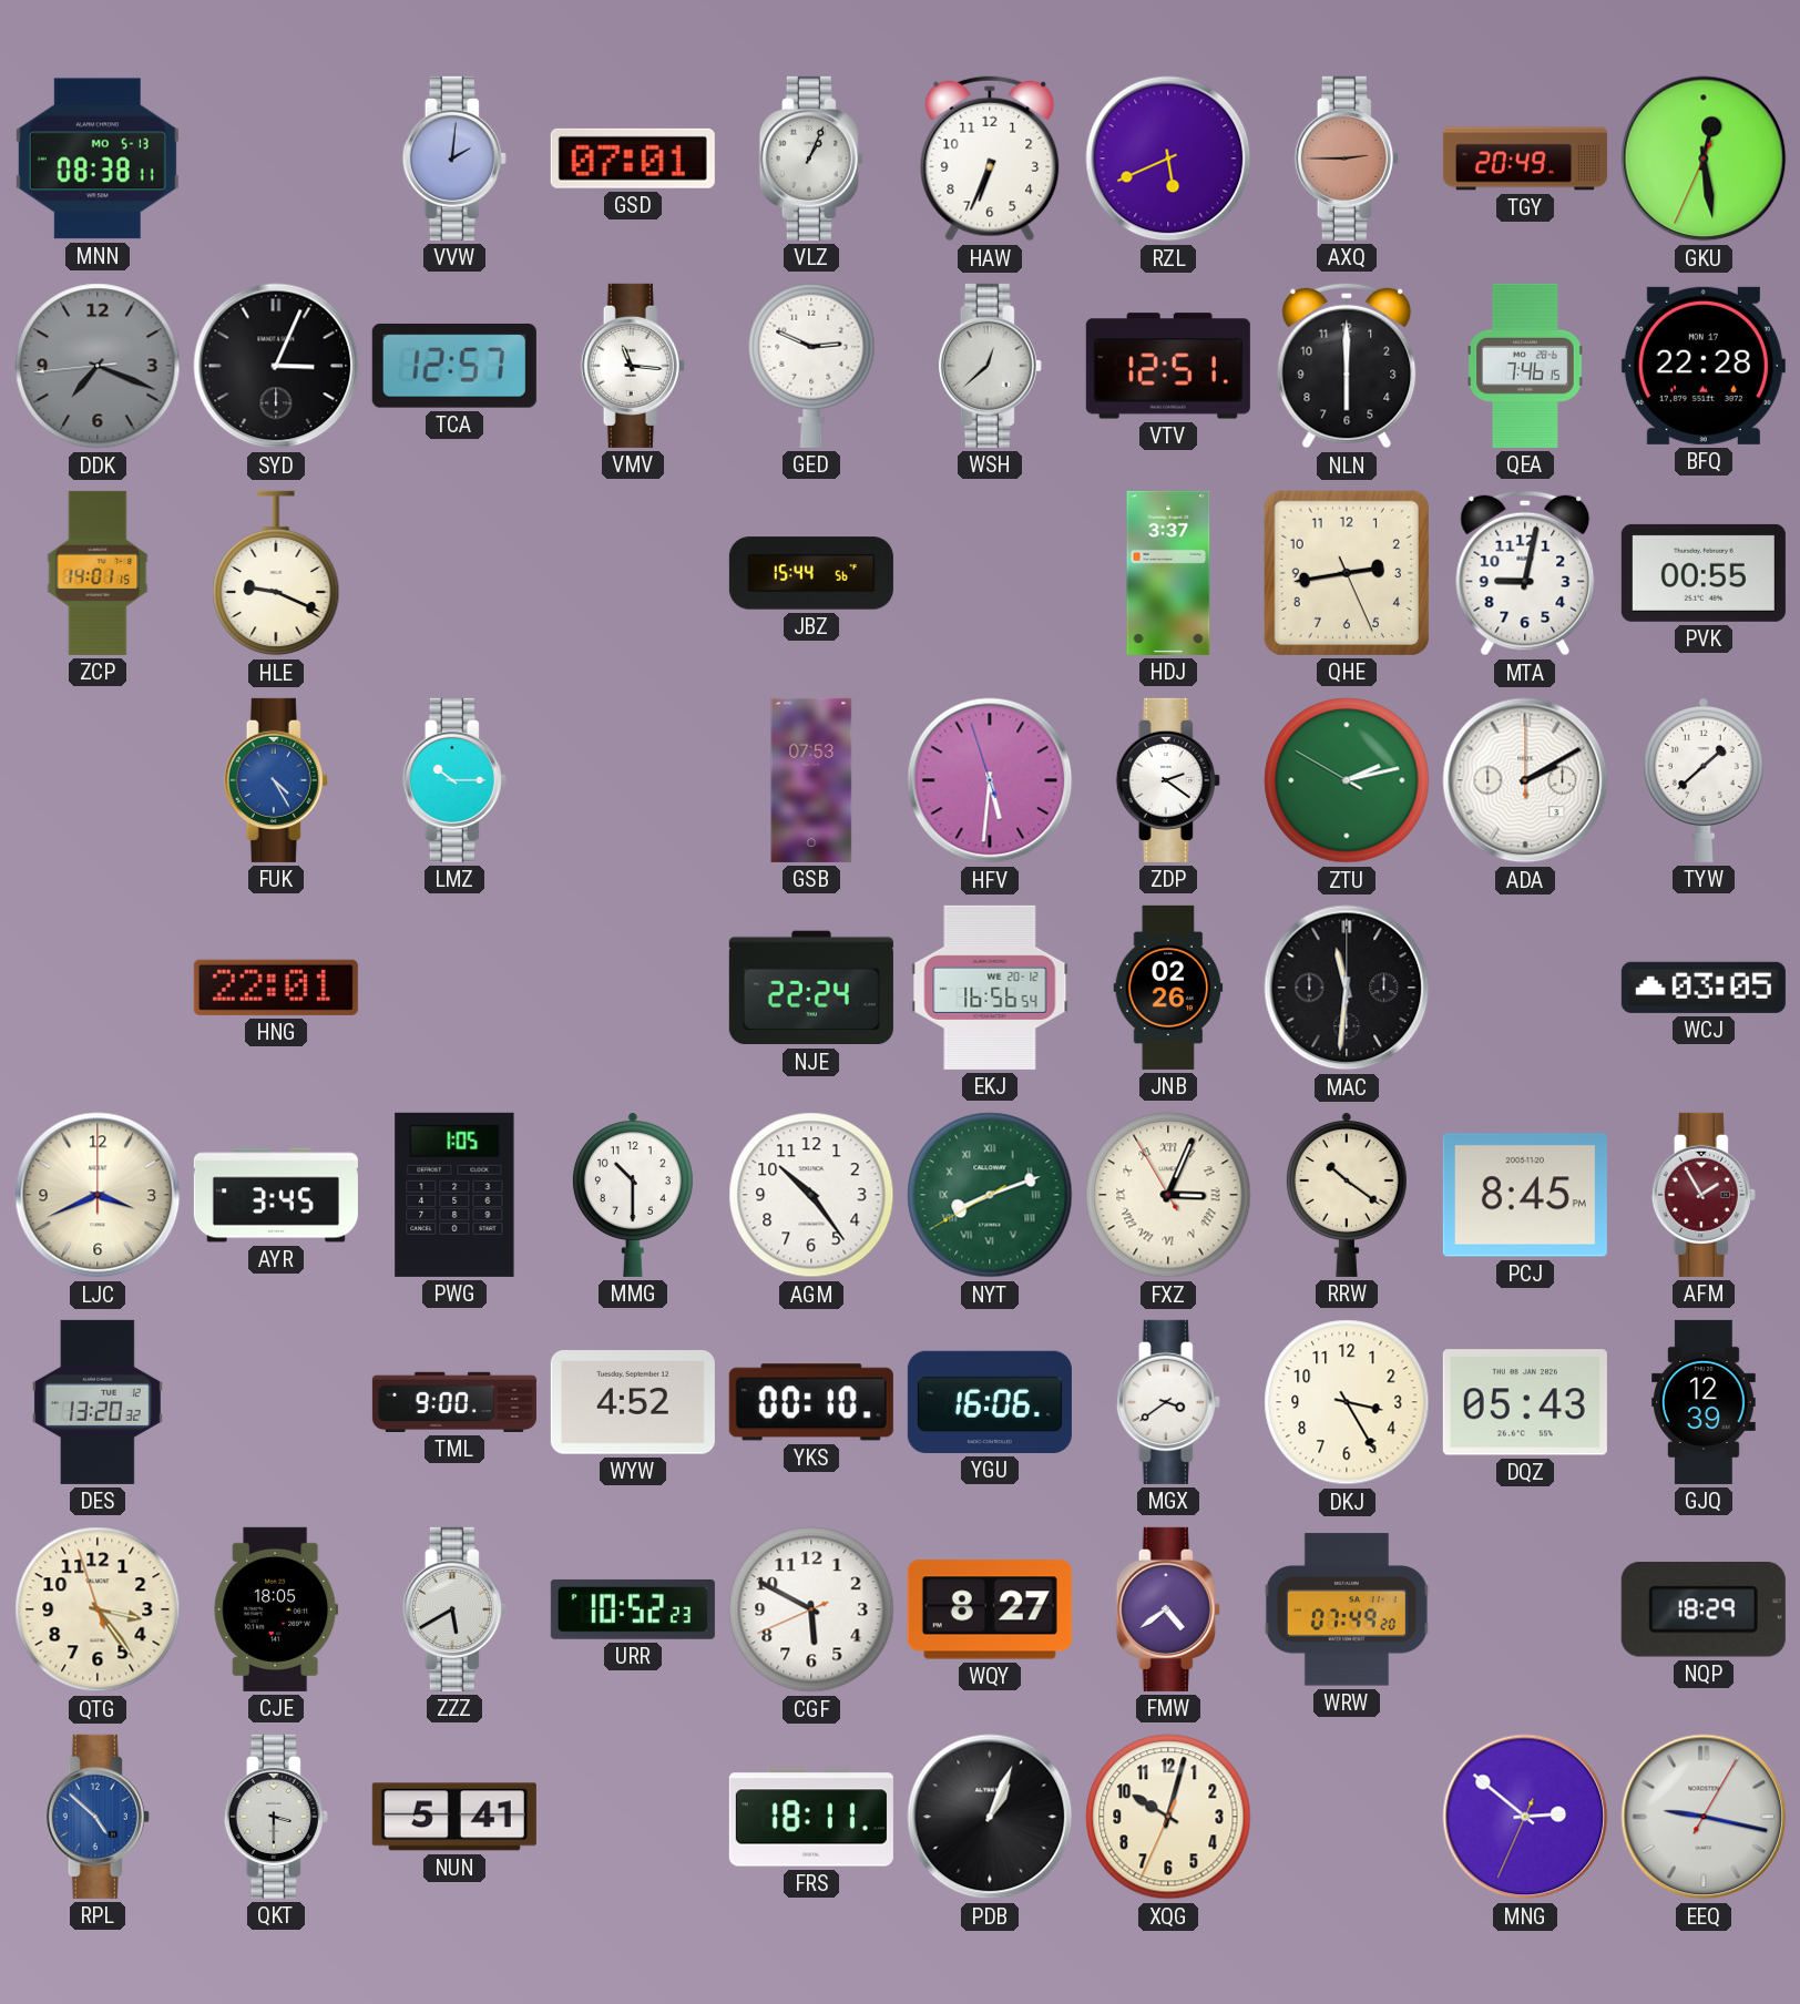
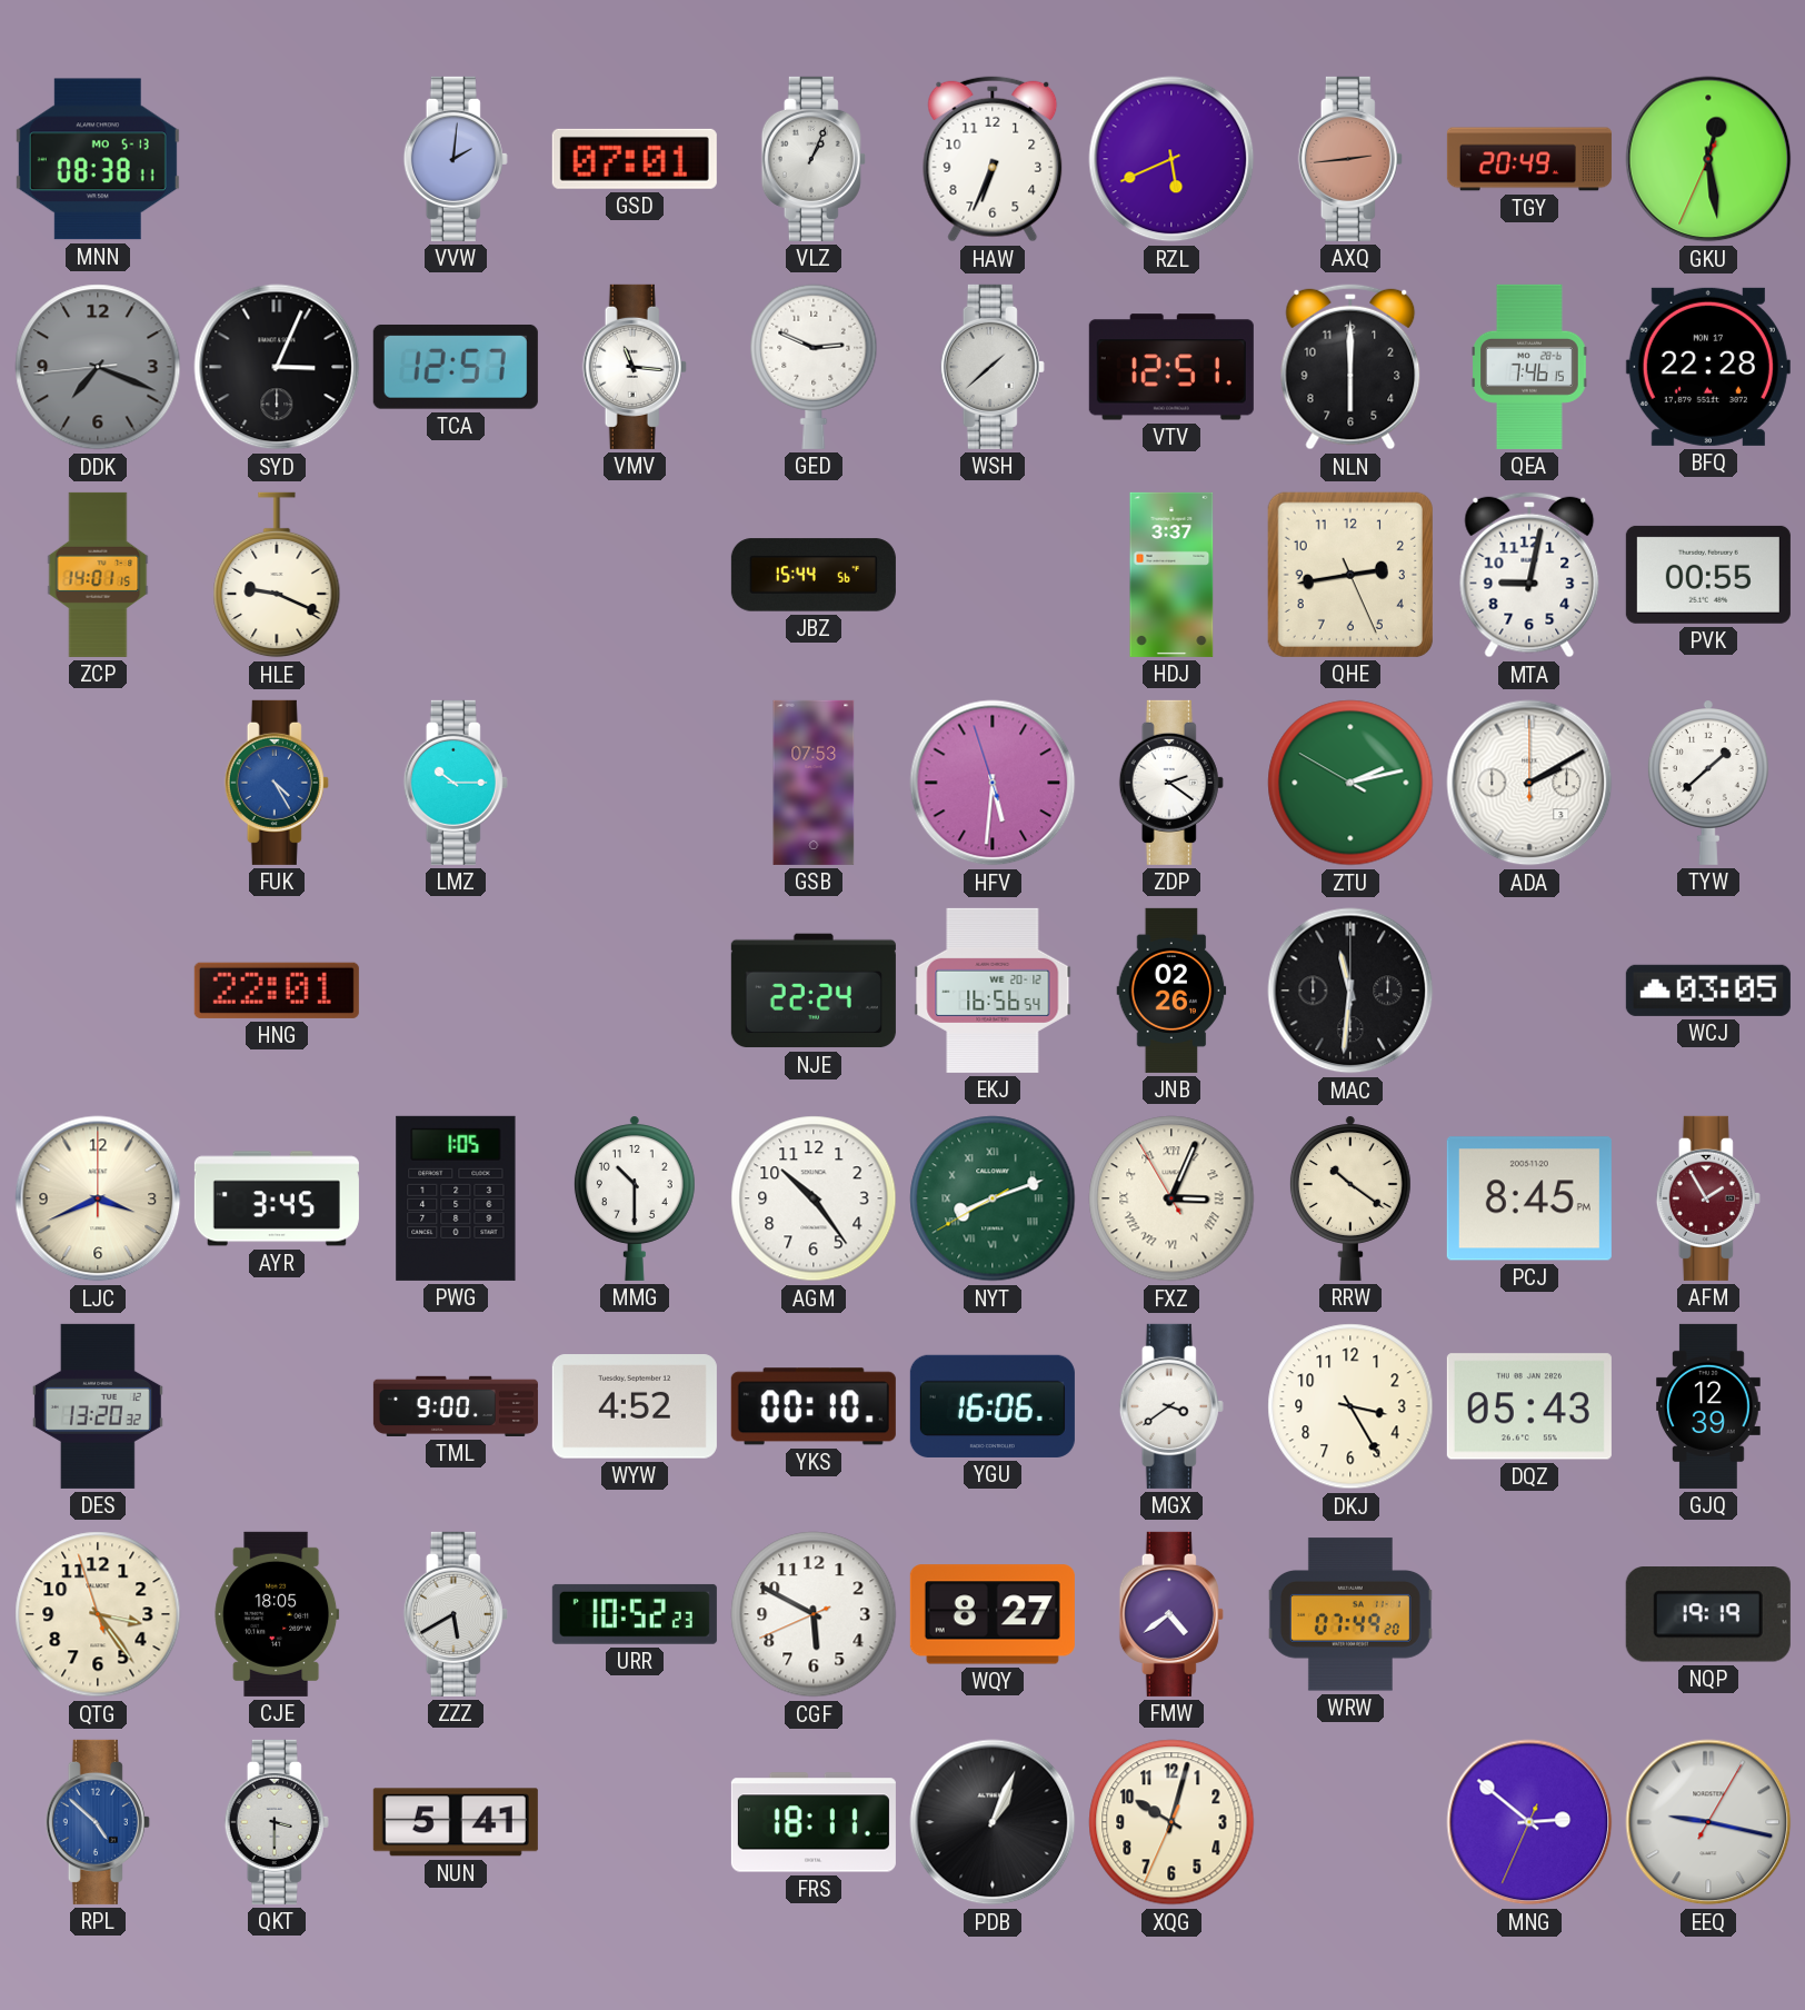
AXQ: 2:45 -> 2:44
WSH: 12:38 -> 1:38
NQP: 18:29 -> 19:19
